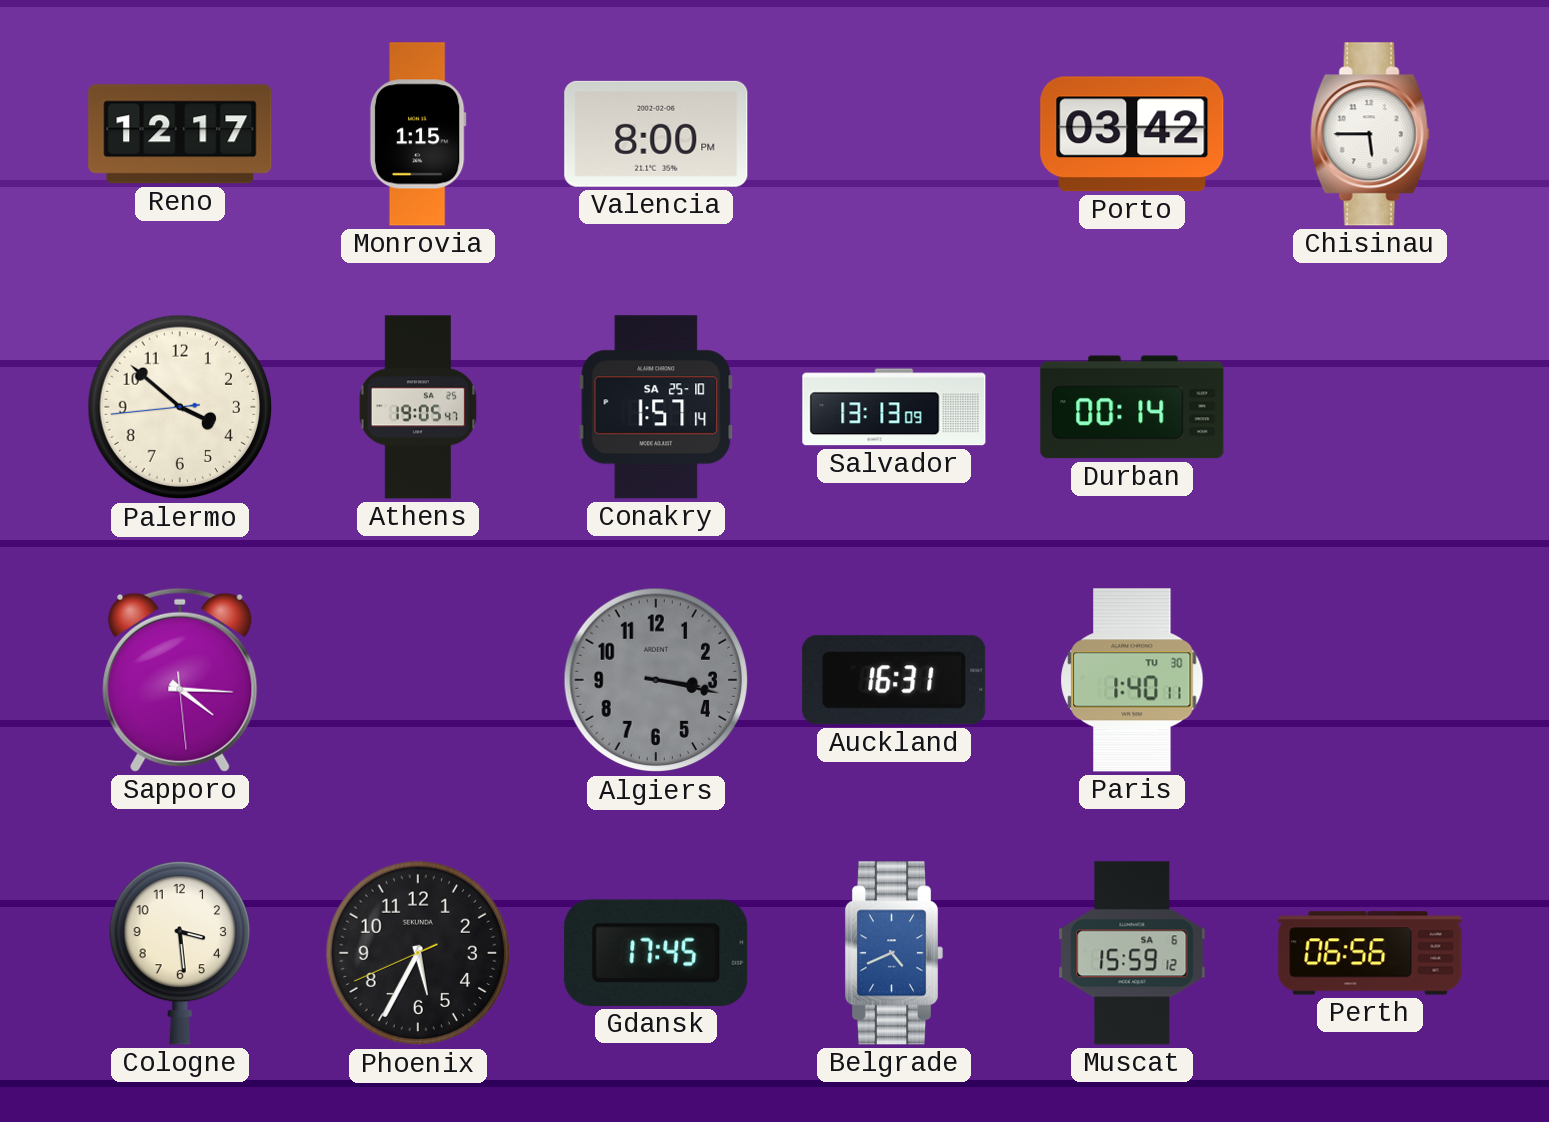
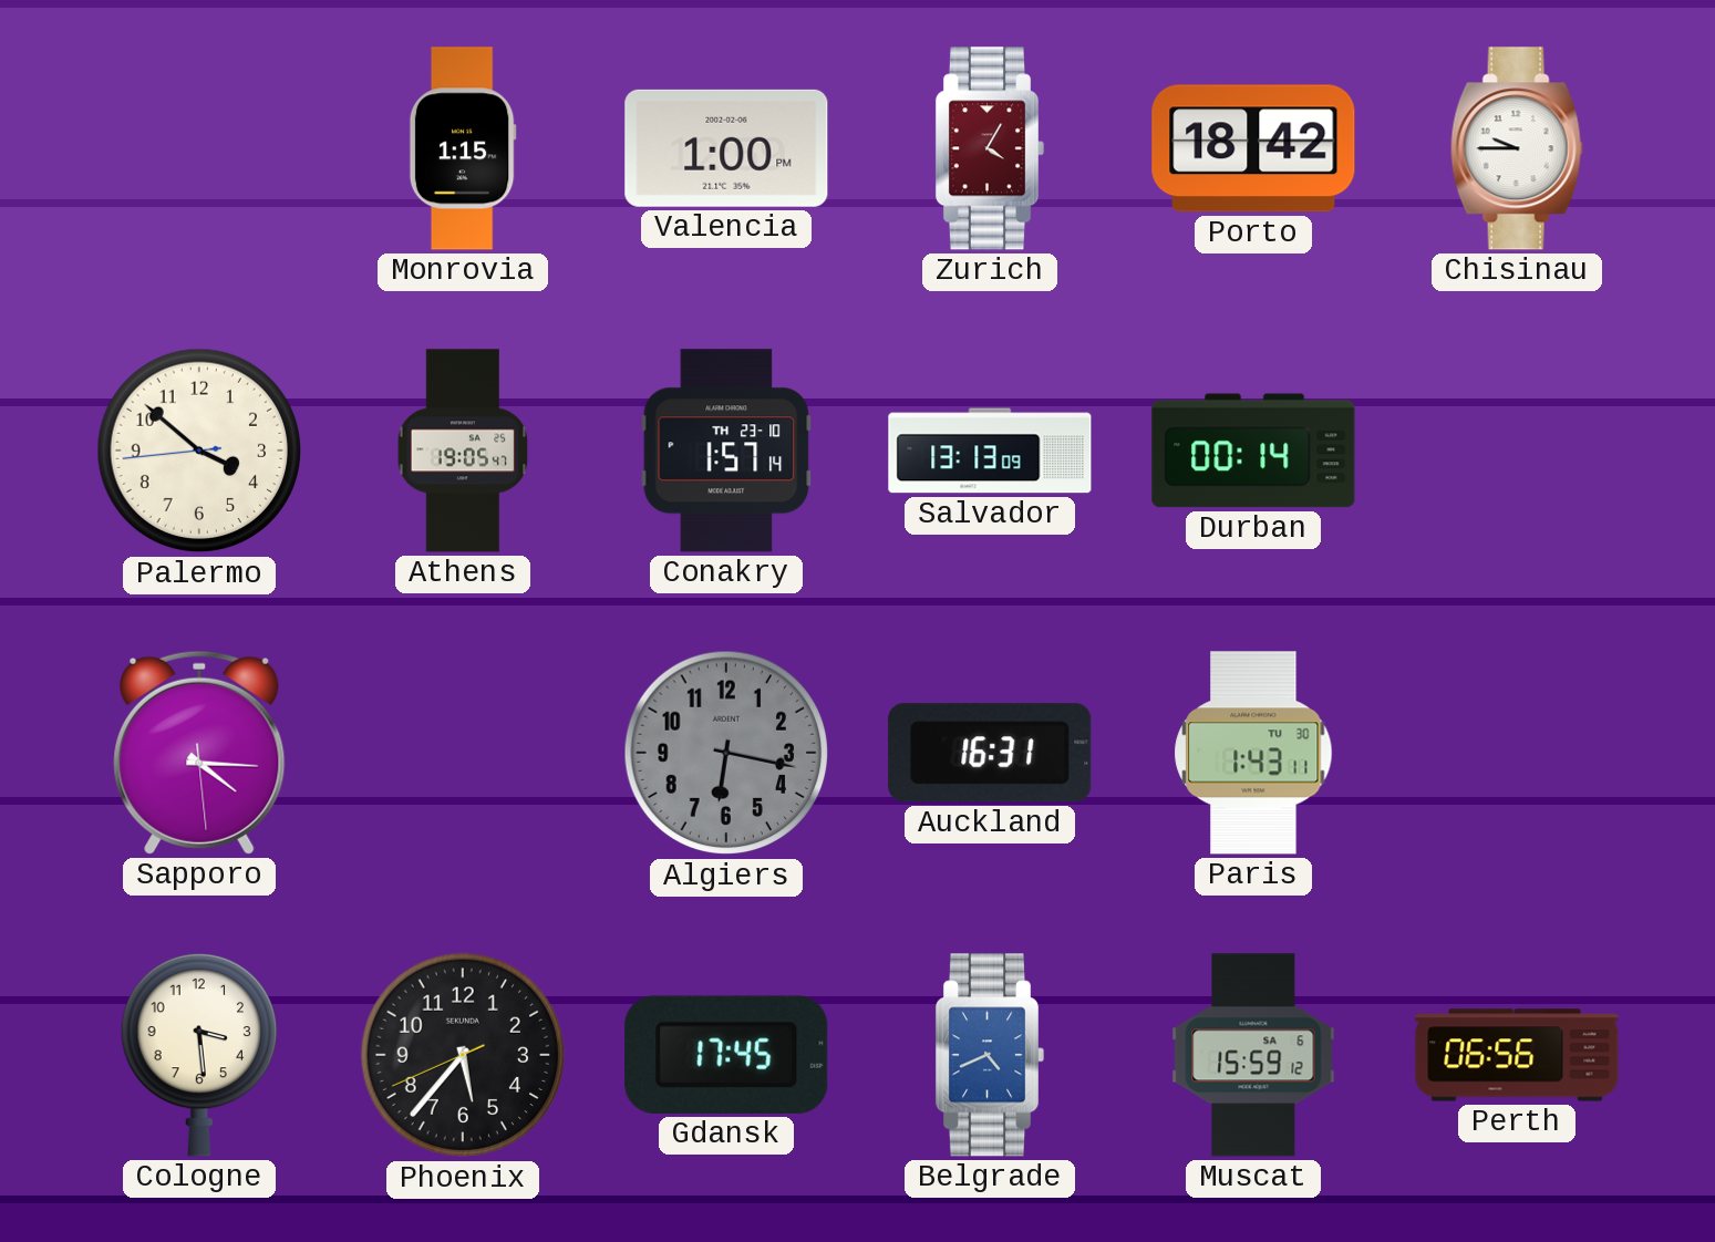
Reno: 12:17 -> none
Valencia: 8:00 -> 1:00
Zurich: none -> 4:05
Porto: 03:42 -> 18:42
Chisinau: 5:45 -> 9:45
Conakry date: SA 25-10 -> TH 23-10
Algiers: 3:17 -> 6:17
Paris: 1:40 -> 1:43
Phoenix: 5:34 -> 5:36
